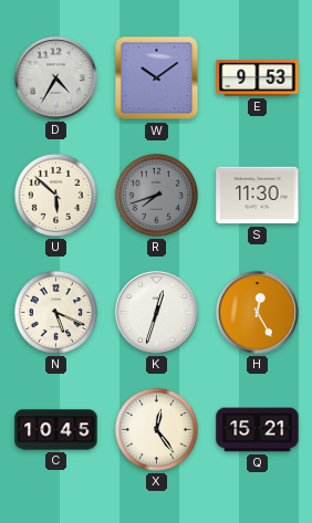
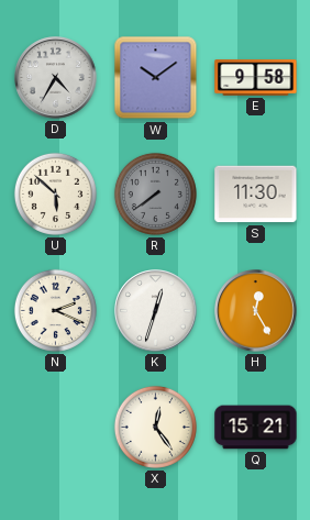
E: 9:53 -> 9:58
R: 7:42 -> 7:39
N: 5:19 -> 2:19
C: 10:45 -> none
